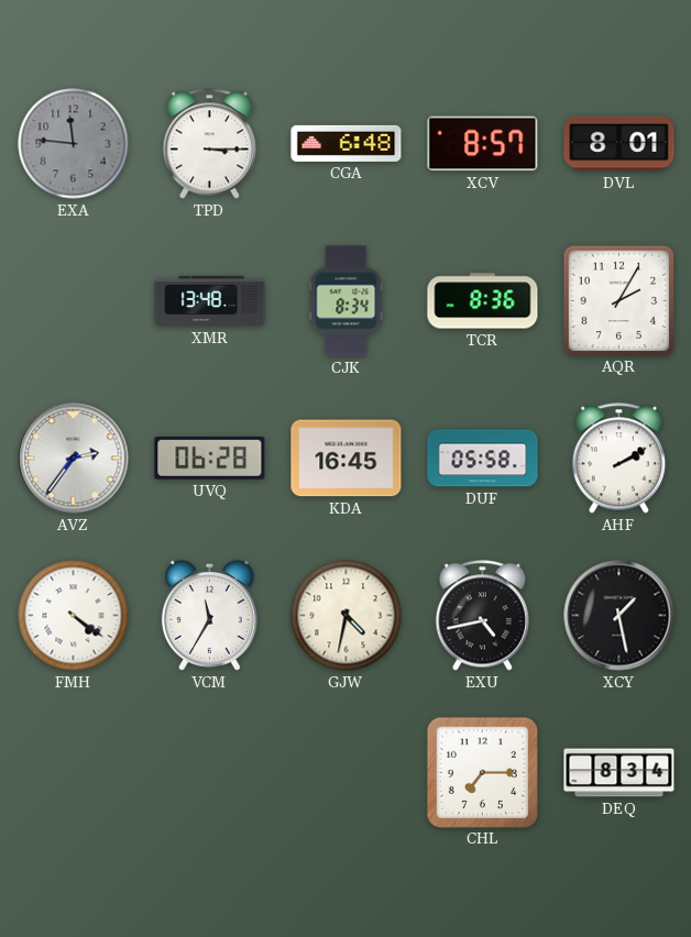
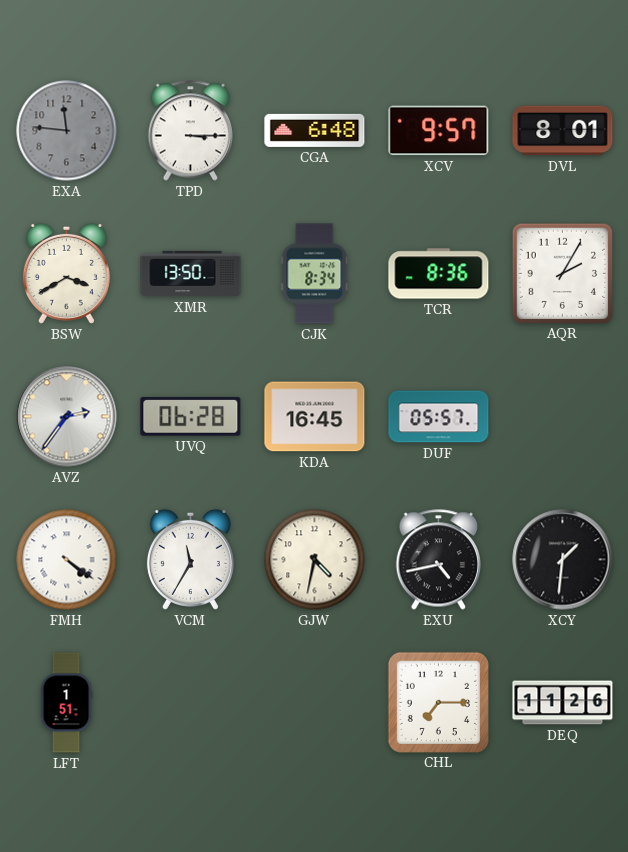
XCV: 8:57 -> 9:57
BSW: none -> 3:40
XMR: 13:48 -> 13:50
DUF: 05:58 -> 05:57
AHF: 2:10 -> none
XCY: 1:28 -> 1:31
LFT: none -> 1:51
DEQ: 8:34 -> 11:26
